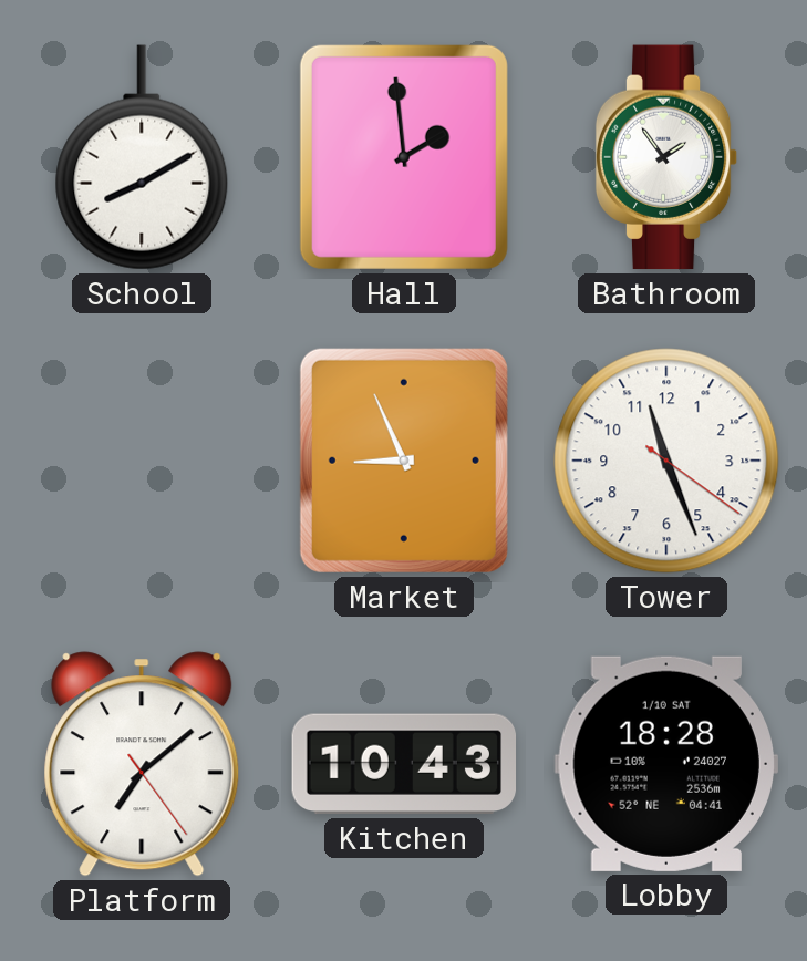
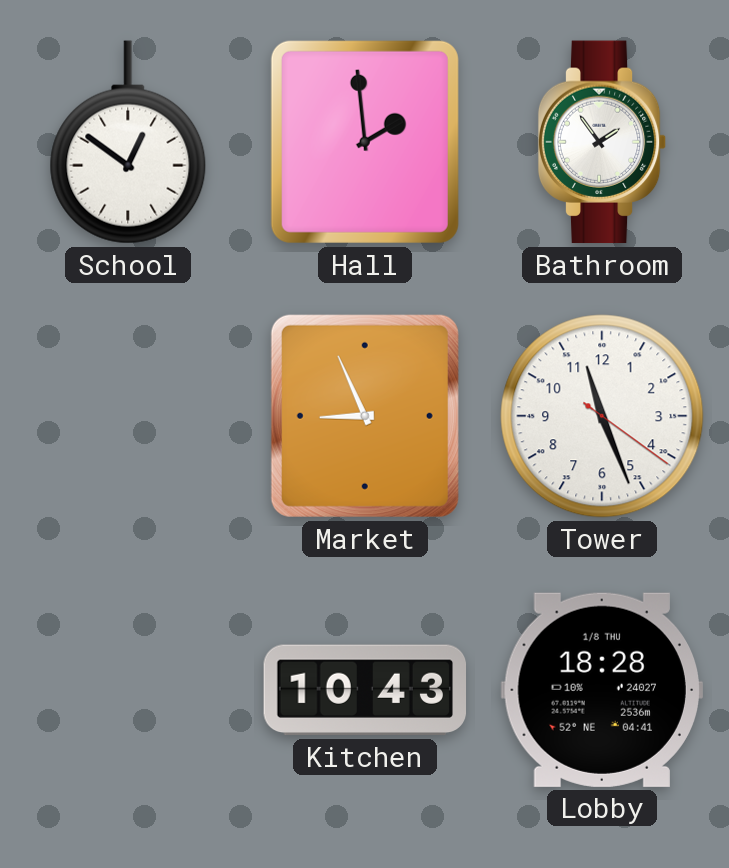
School: 8:10 -> 12:51
Platform: 7:08 -> none
Lobby date: 1/10 SAT -> 1/8 THU
